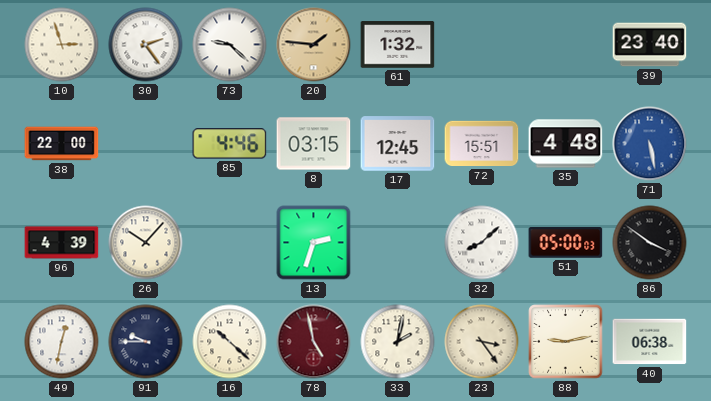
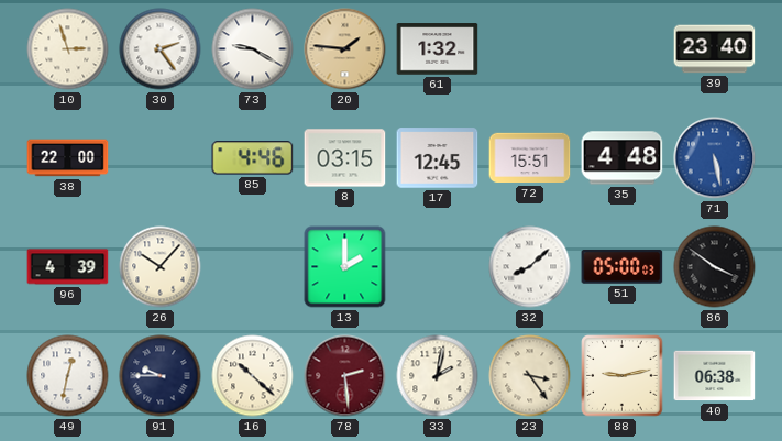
73: 9:22 -> 9:20
13: 2:33 -> 2:00
78: 4:58 -> 2:29
